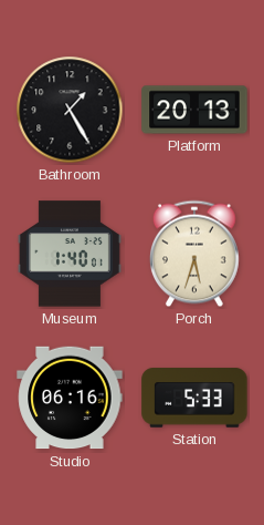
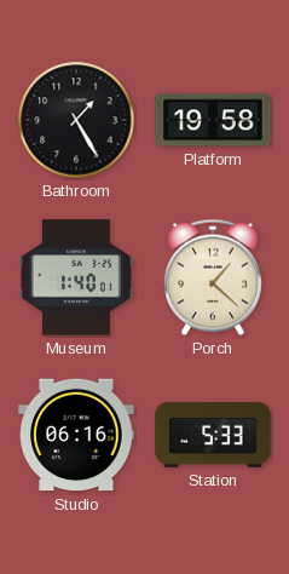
Platform: 20:13 -> 19:58
Porch: 5:33 -> 1:22
